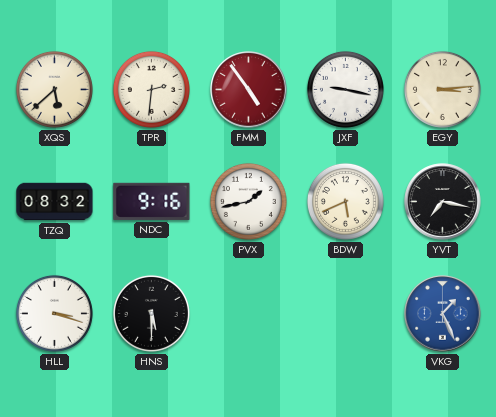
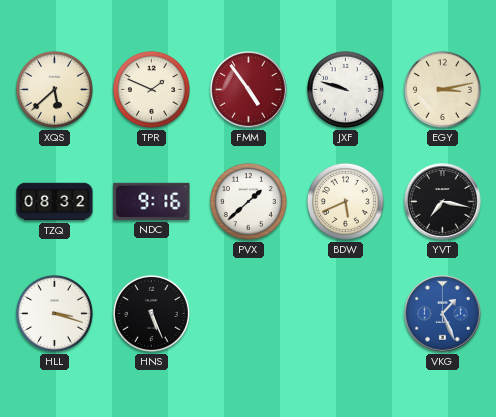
TPR: 2:31 -> 1:49
JXF: 9:17 -> 9:48
EGY: 3:14 -> 3:13
PVX: 1:43 -> 1:38
HNS: 5:30 -> 5:26
